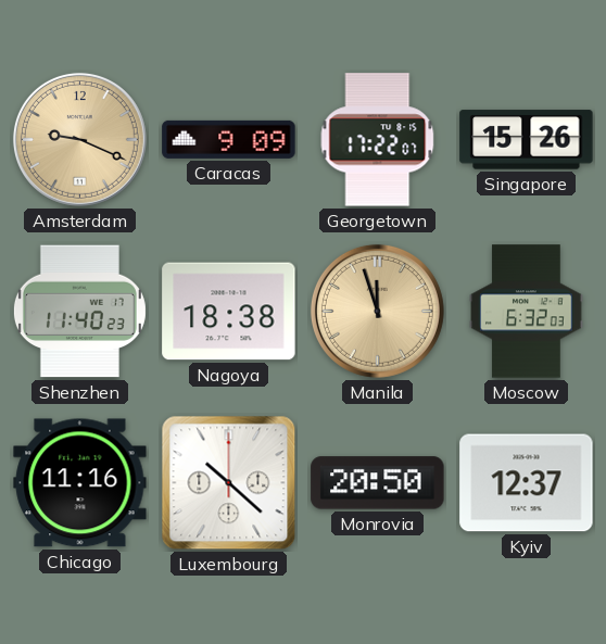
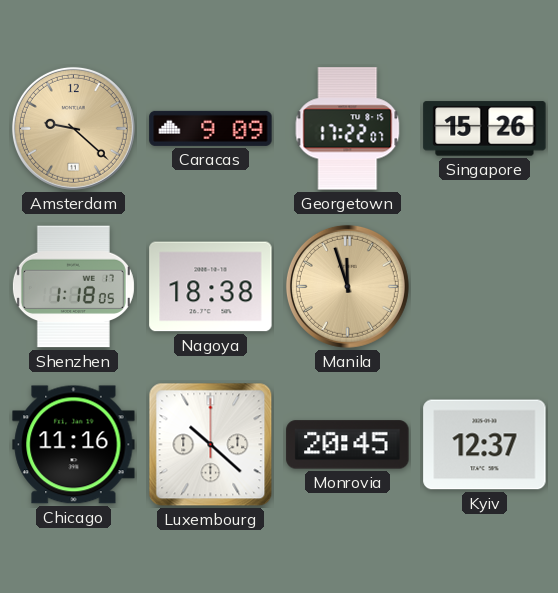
Amsterdam: 9:19 -> 9:22
Shenzhen: 11:40 -> 1:18
Moscow: 6:32 -> none
Monrovia: 20:50 -> 20:45
